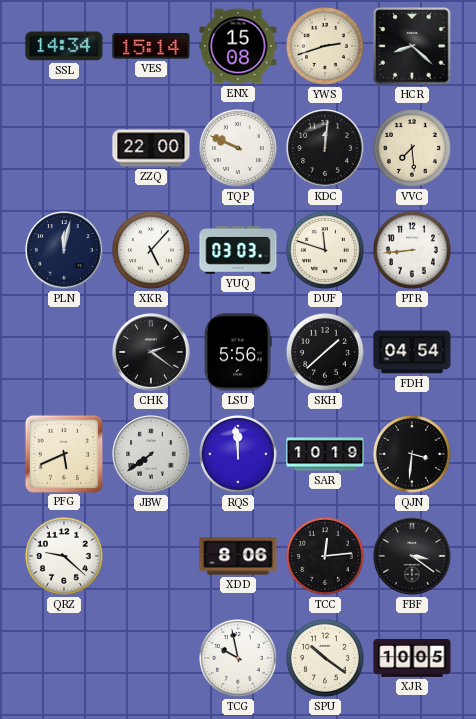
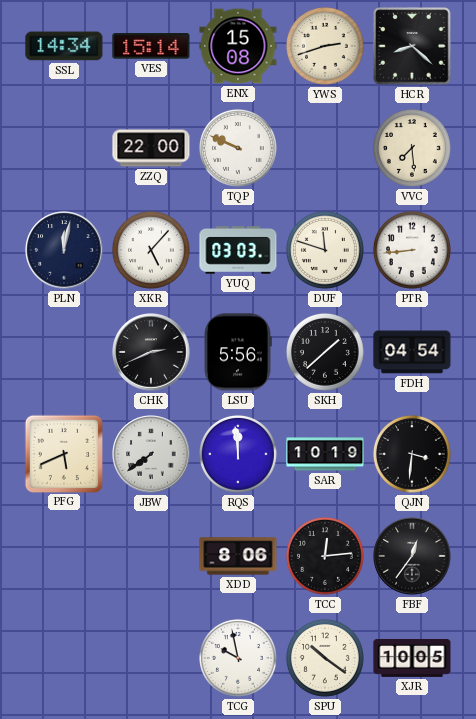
KDC: 12:01 -> none
CHK: 2:21 -> 2:41
QRZ: 9:22 -> none
FBF: 3:21 -> 12:36
